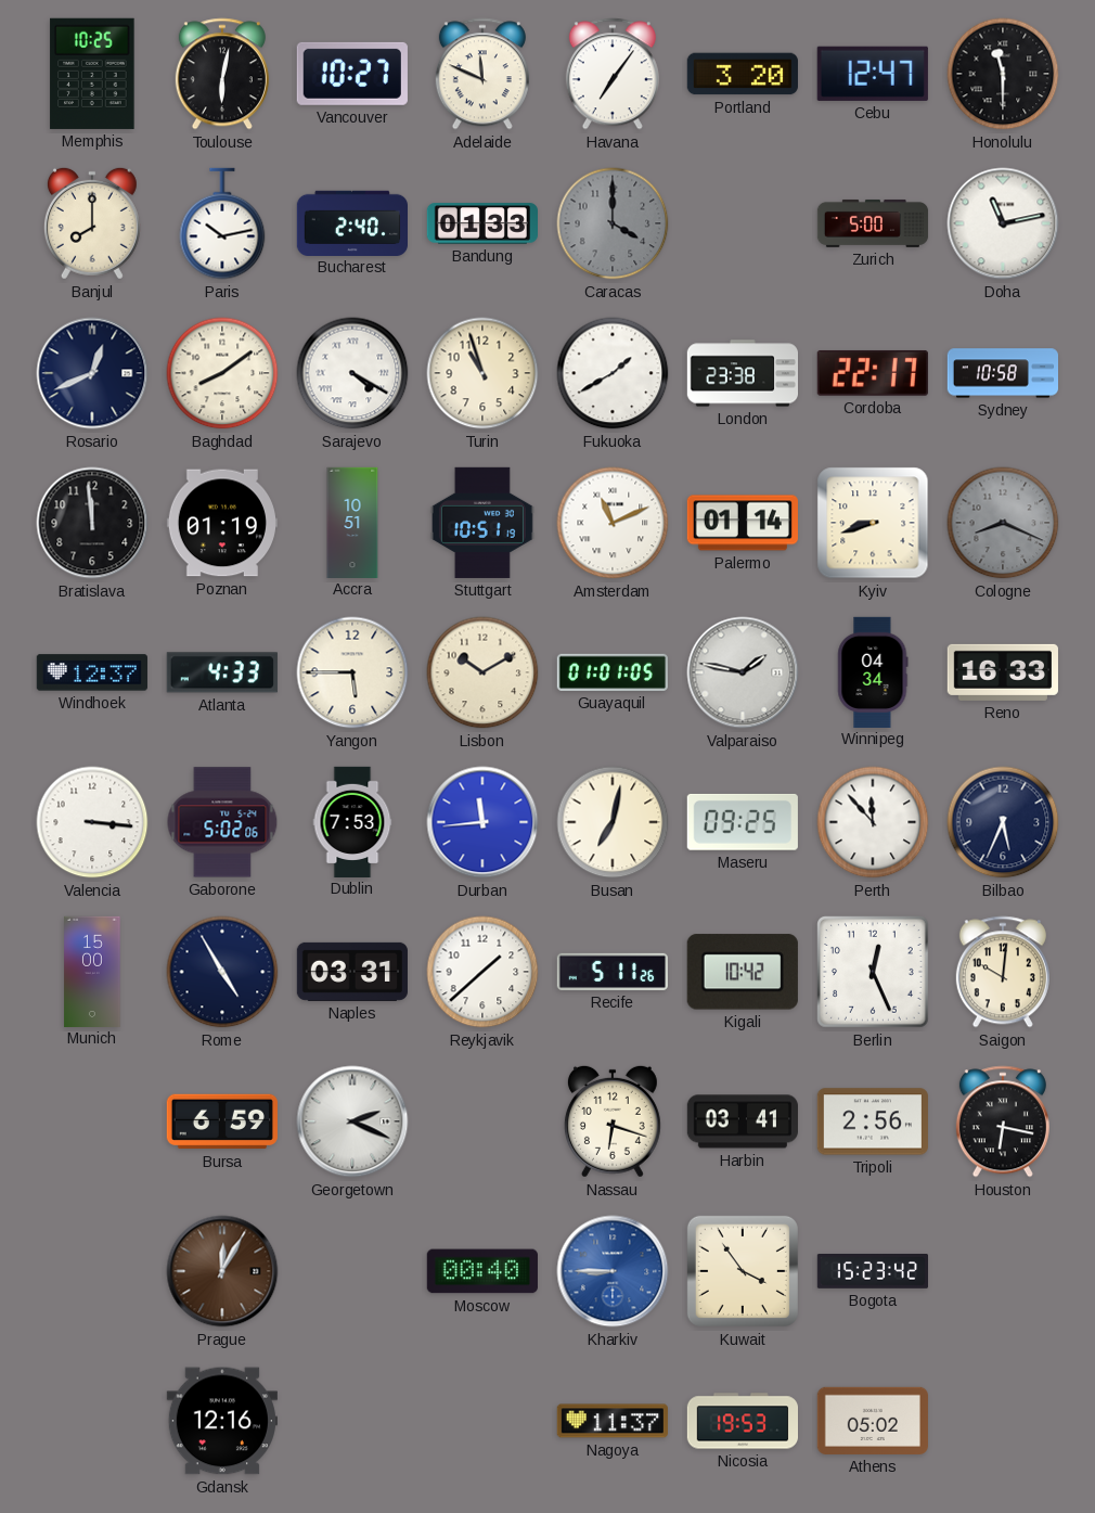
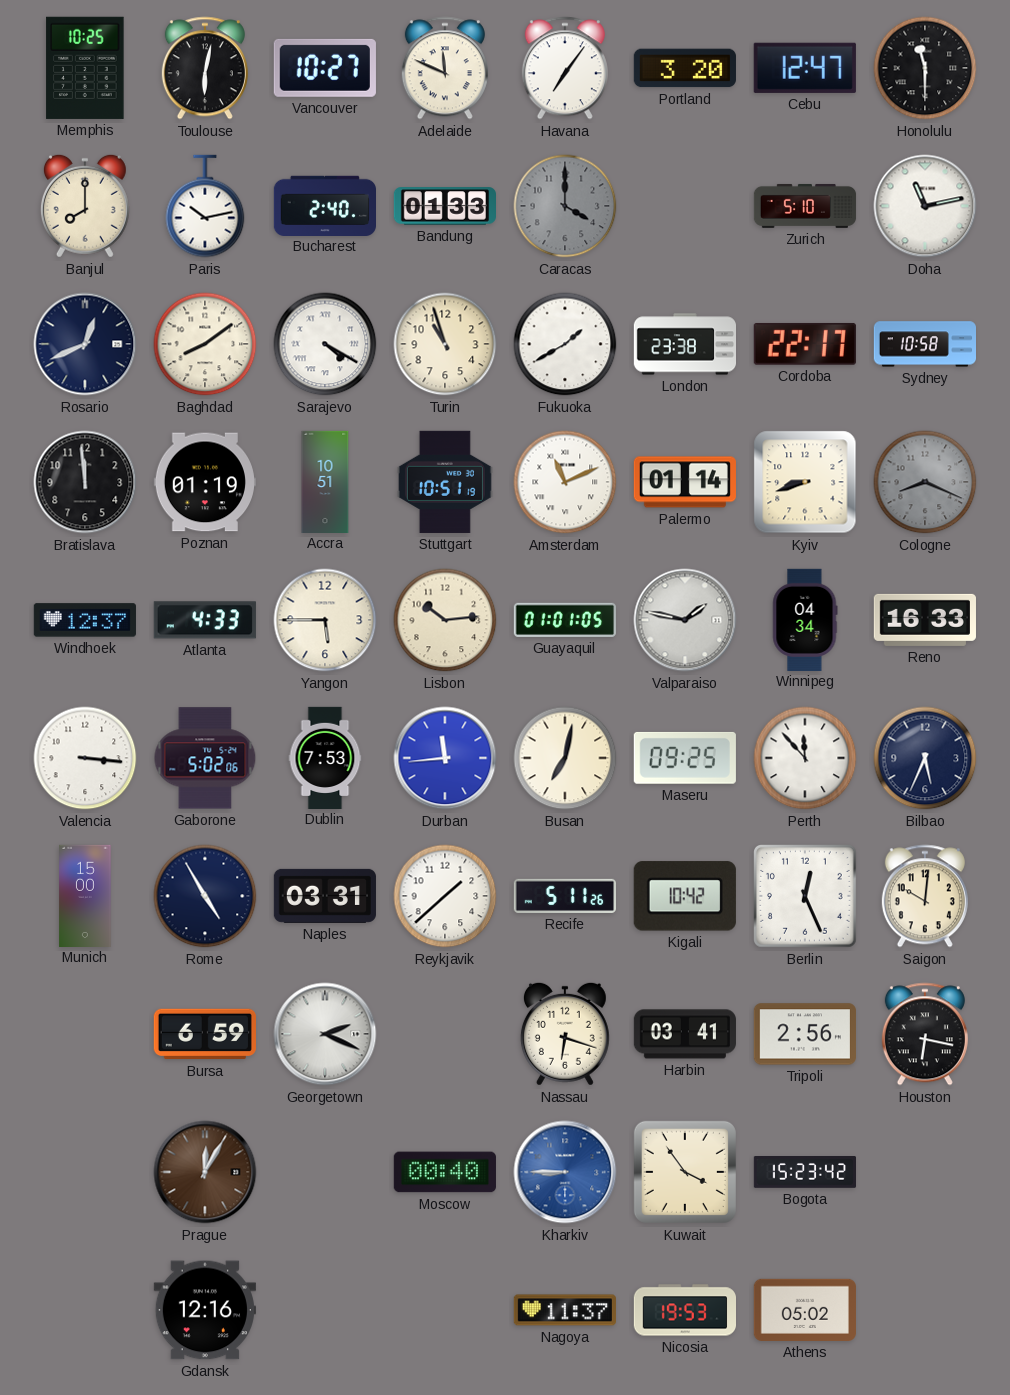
Zurich: 5:00 -> 5:10
Lisbon: 10:10 -> 10:14
